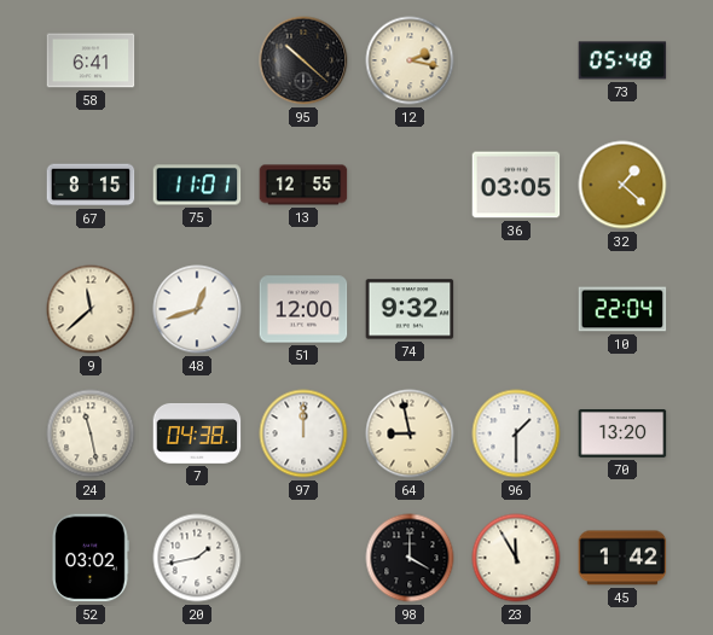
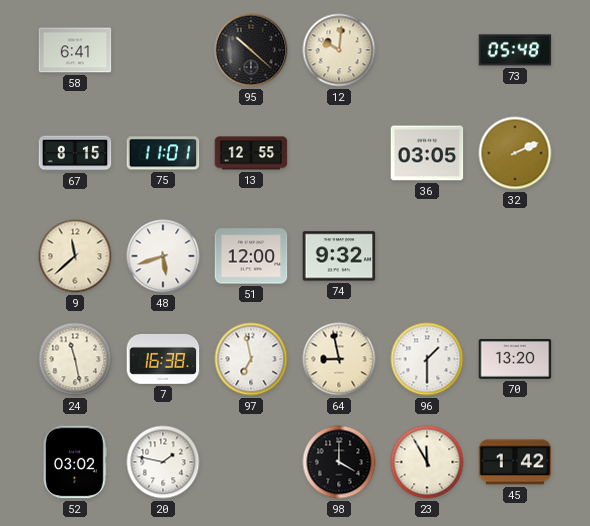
12: 2:17 -> 10:01
32: 1:22 -> 2:11
48: 12:42 -> 5:42
10: 22:04 -> none
7: 04:38 -> 16:38
97: 12:00 -> 6:58
20: 1:43 -> 1:47
